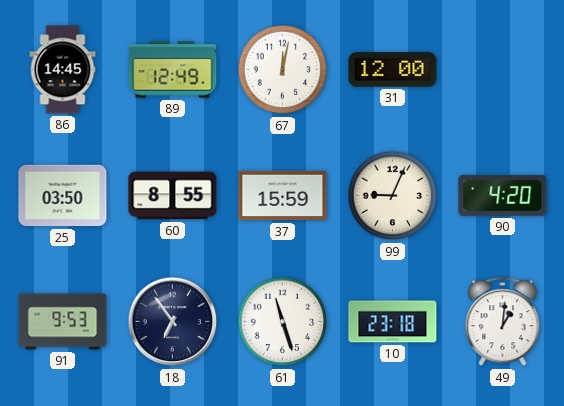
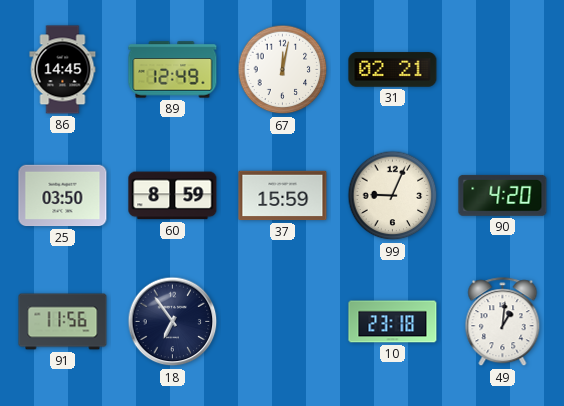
31: 12:00 -> 02:21
60: 8:55 -> 8:59
91: 9:53 -> 11:56
61: 11:27 -> none
